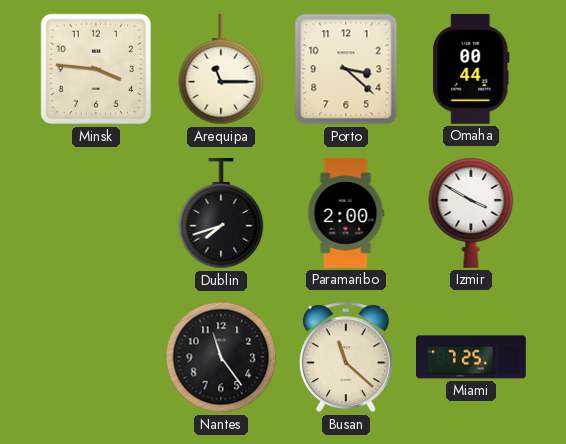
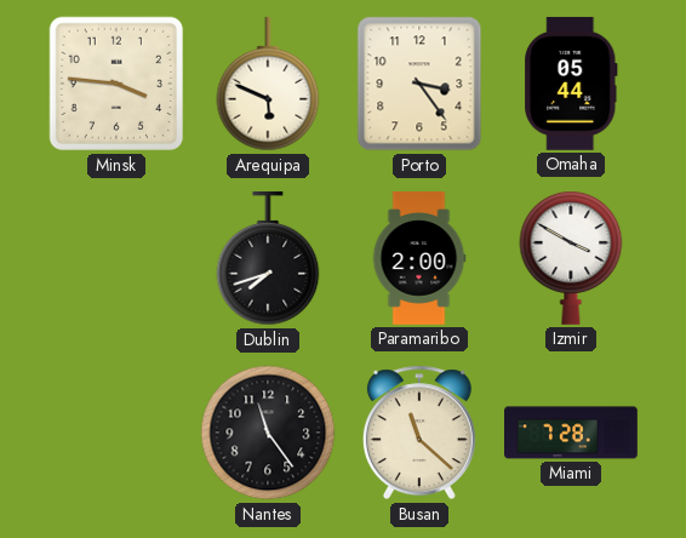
Arequipa: 11:15 -> 5:49
Porto: 3:22 -> 3:24
Omaha: 00:44 -> 05:44
Miami: 7:25 -> 7:28
